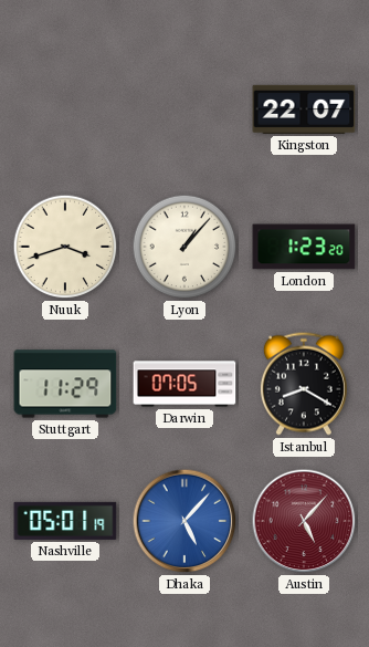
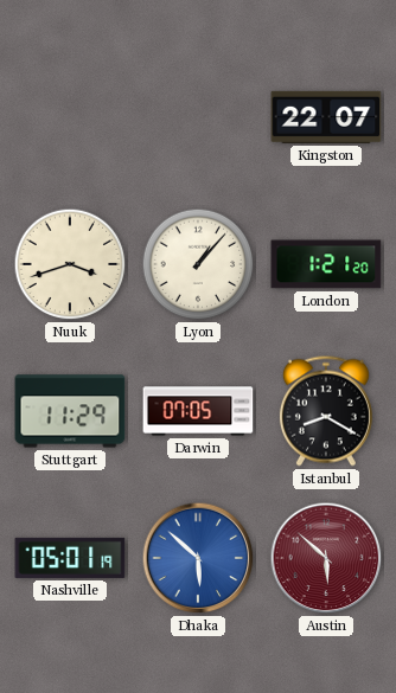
London: 1:23 -> 1:21
Dhaka: 5:07 -> 5:52
Austin: 5:07 -> 5:52
